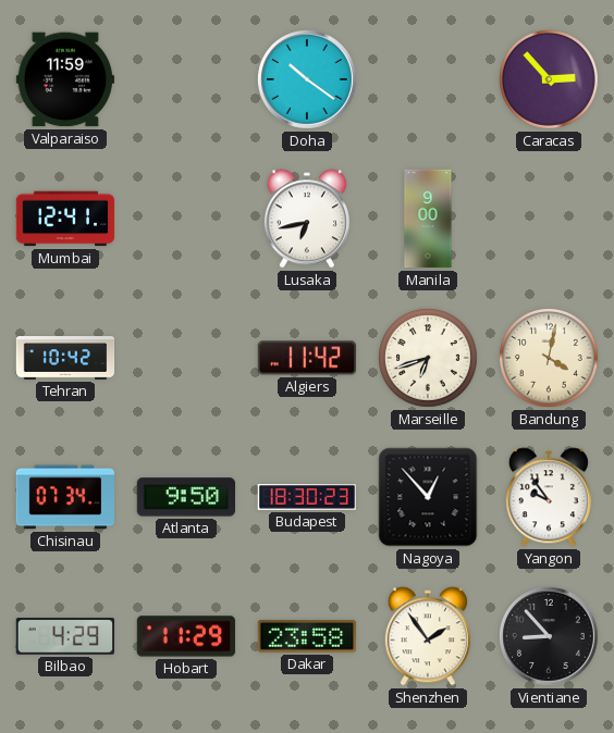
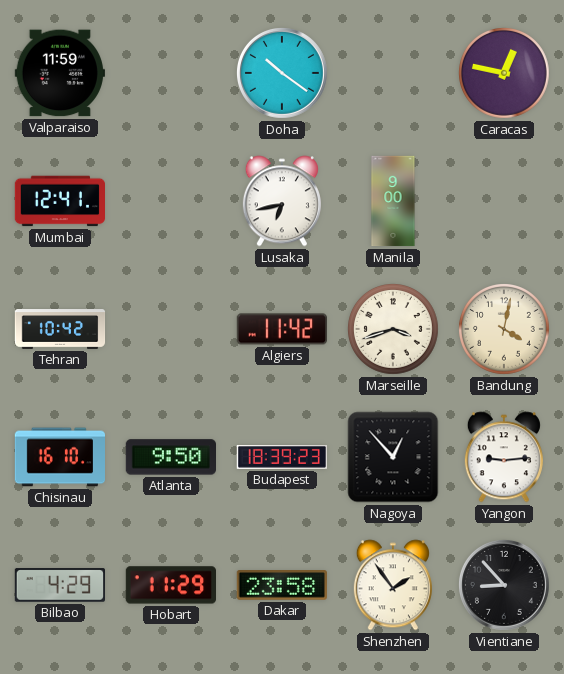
Caracas: 2:53 -> 12:47
Marseille: 6:42 -> 3:42
Chisinau: 07:34 -> 16:10
Budapest: 18:30 -> 18:39
Yangon: 9:54 -> 9:14
